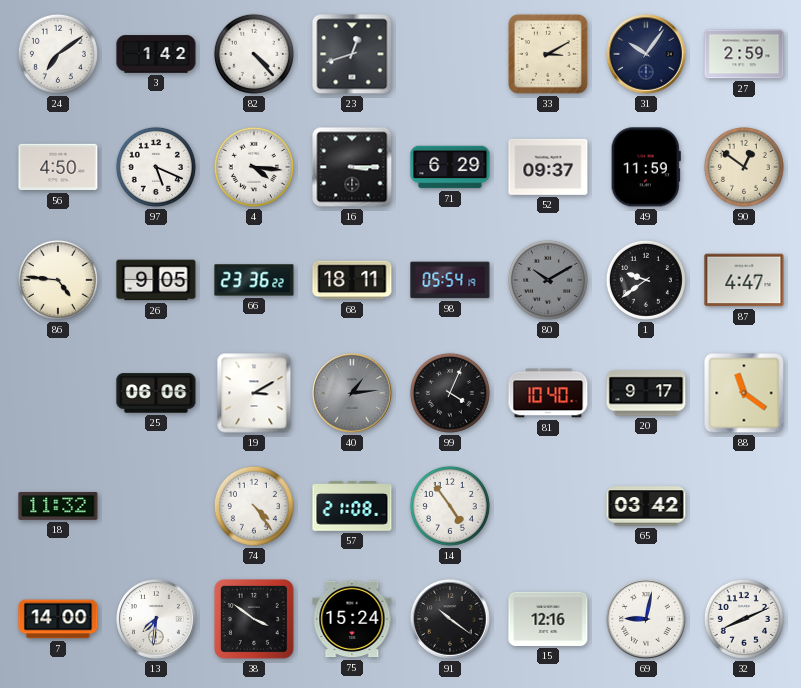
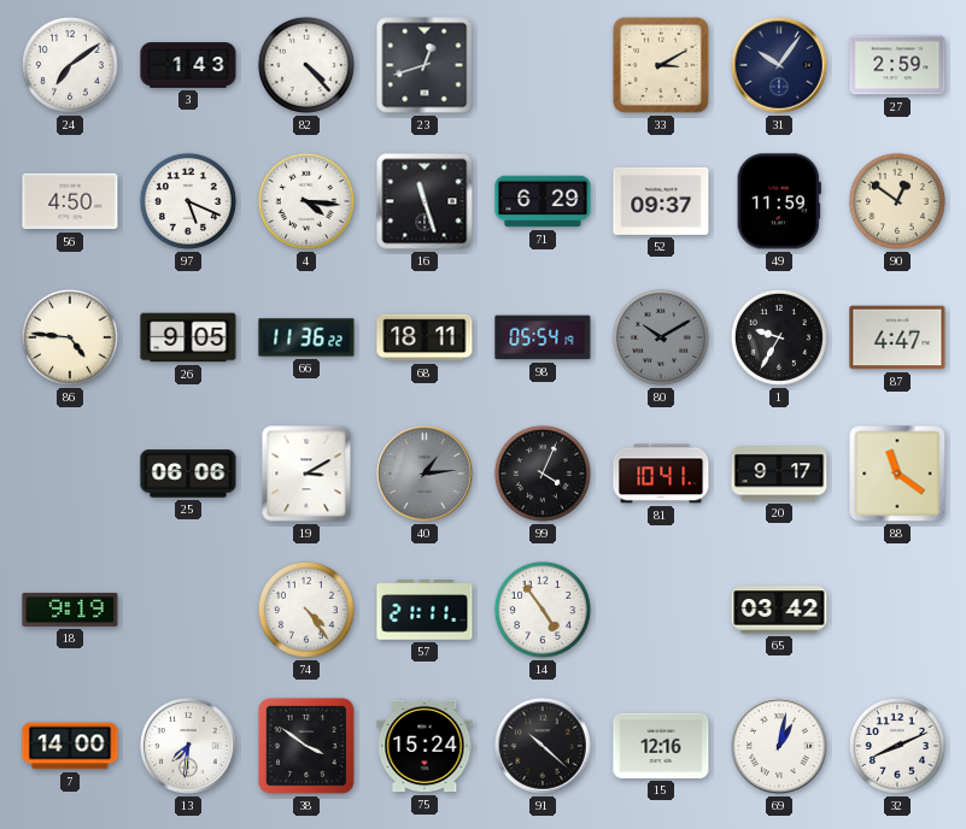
3: 1:42 -> 1:43
16: 3:15 -> 11:27
66: 23:36 -> 11:36
1: 9:39 -> 9:35
81: 10:40 -> 10:41
18: 11:32 -> 9:19
57: 21:08 -> 21:11
91: 10:21 -> 10:22
69: 9:02 -> 1:02
